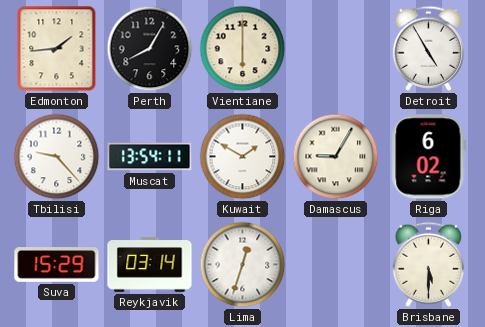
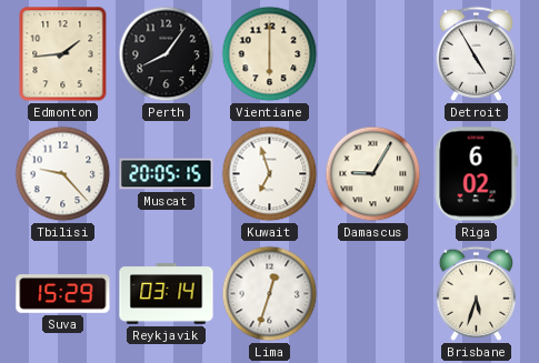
Perth: 8:05 -> 8:06
Muscat: 13:54 -> 20:05
Kuwait: 1:50 -> 6:57
Brisbane: 5:30 -> 5:33
